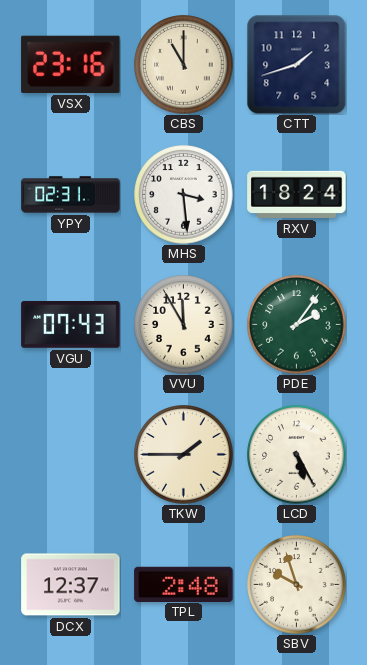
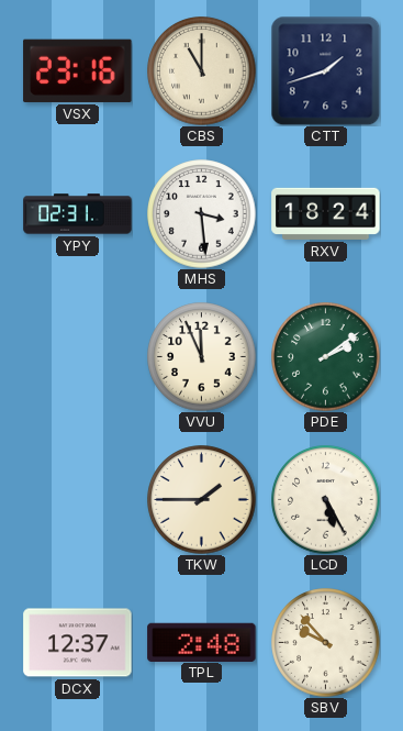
VGU: 07:43 -> none
VVU: 11:55 -> 11:56
PDE: 2:06 -> 2:09
SBV: 9:57 -> 9:53
